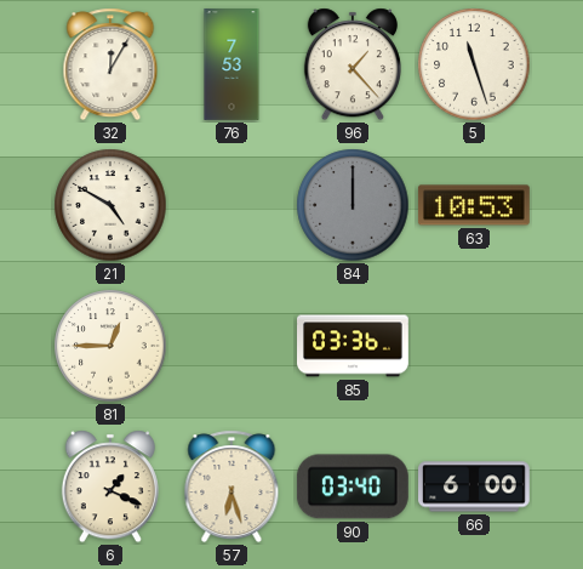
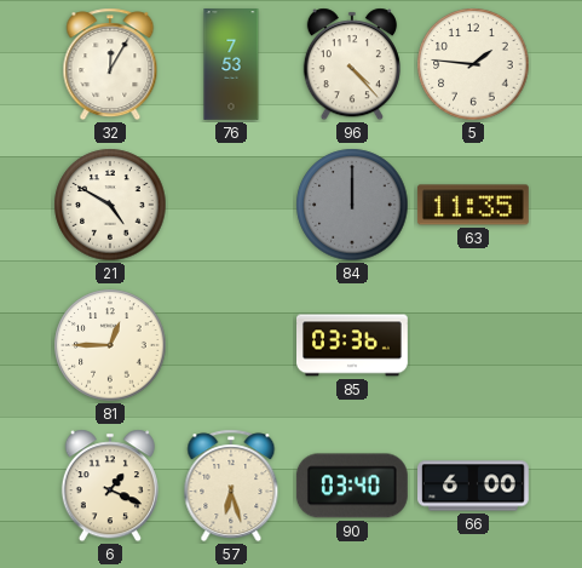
96: 1:23 -> 4:23
5: 11:27 -> 1:46
63: 10:53 -> 11:35
